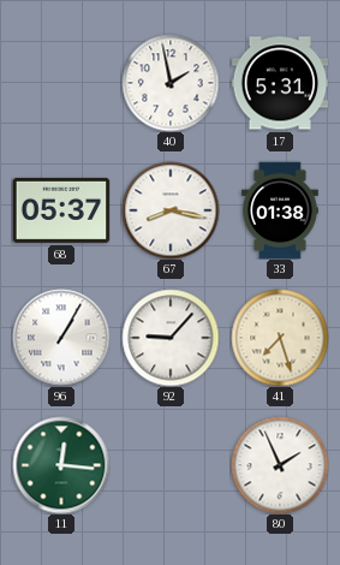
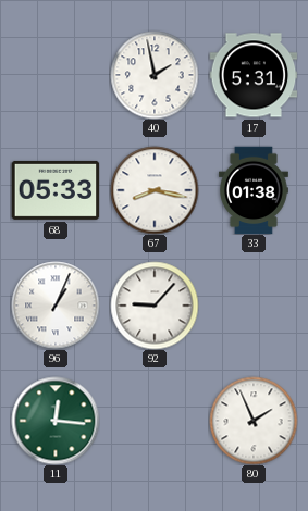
68: 05:37 -> 05:33
96: 1:05 -> 1:04
41: 7:27 -> none
